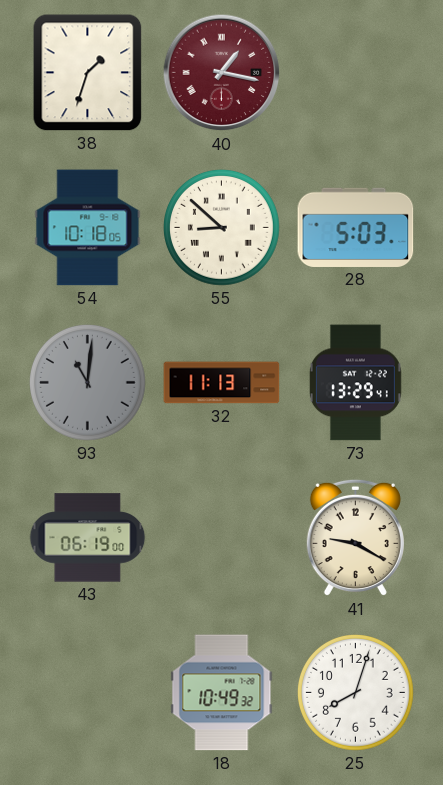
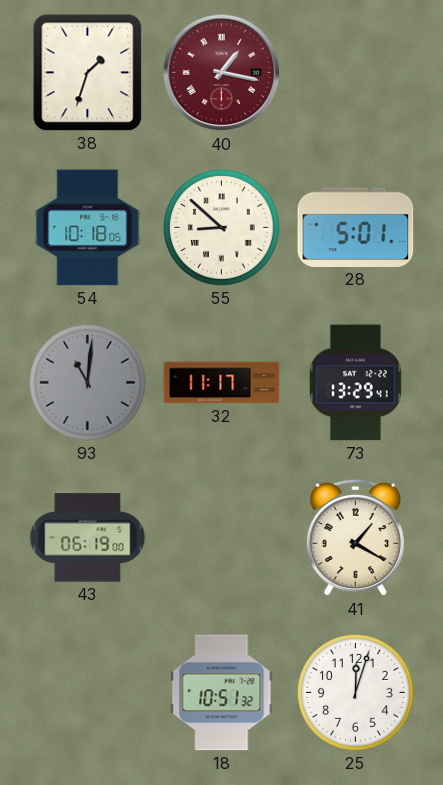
28: 5:03 -> 5:01
32: 11:13 -> 11:17
41: 9:20 -> 1:20
18: 10:49 -> 10:51
25: 8:03 -> 12:03
